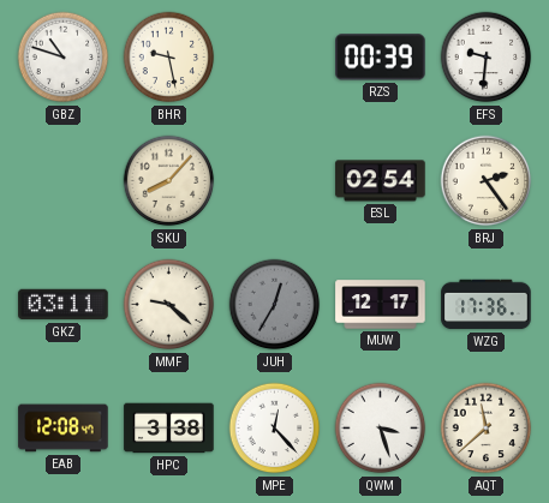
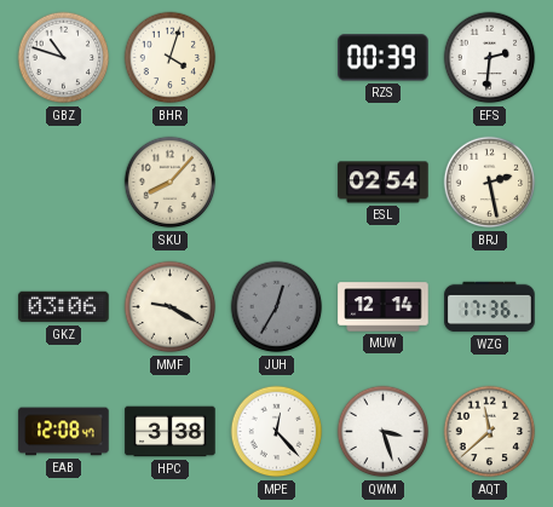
BHR: 9:28 -> 4:03
EFS: 9:31 -> 2:31
BRJ: 2:24 -> 2:28
GKZ: 03:11 -> 03:06
MMF: 9:22 -> 9:20
MUW: 12:17 -> 12:14
